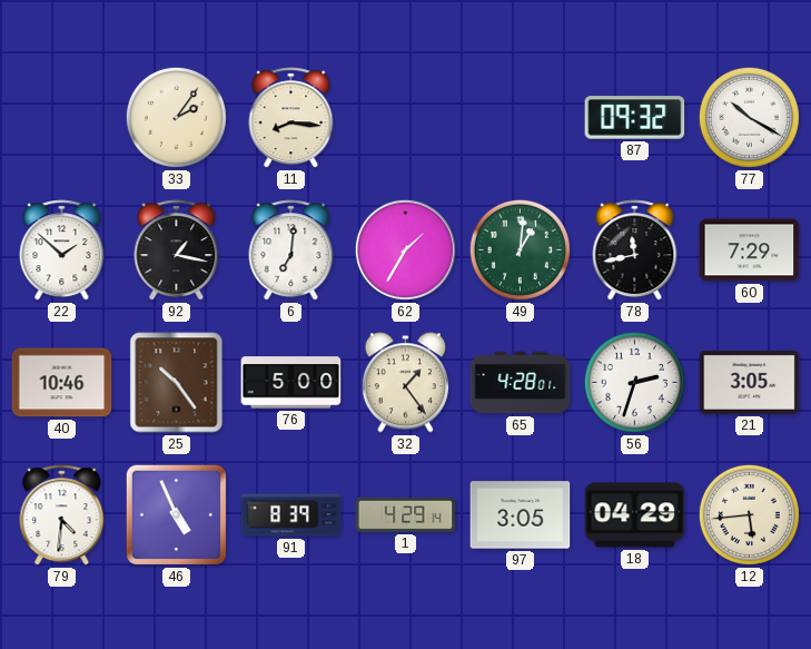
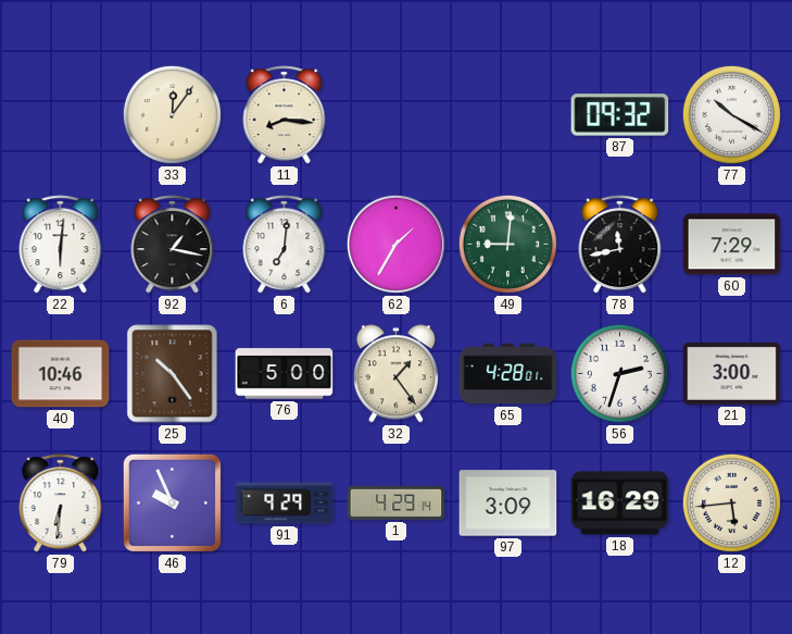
33: 2:06 -> 12:06
22: 1:52 -> 6:01
49: 1:01 -> 9:01
21: 3:05 -> 3:00
79: 4:31 -> 6:31
46: 4:56 -> 9:56
91: 8:39 -> 9:29
97: 3:05 -> 3:09
18: 04:29 -> 16:29
